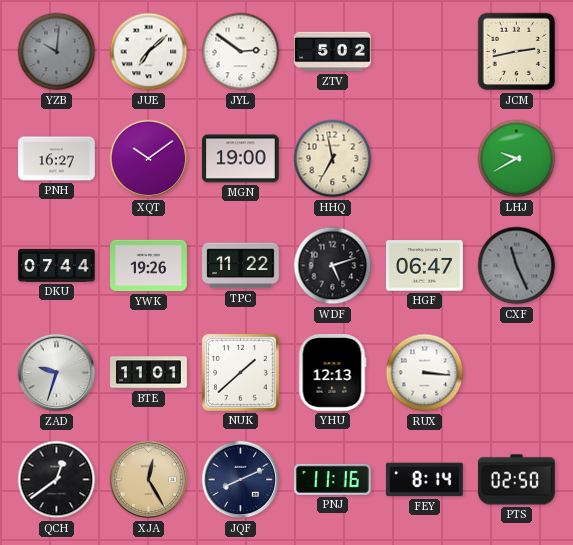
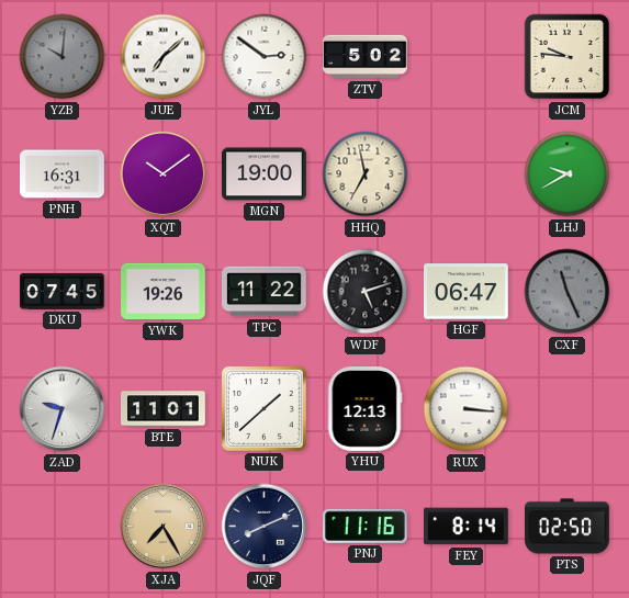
JCM: 2:43 -> 9:46
PNH: 16:27 -> 16:31
DKU: 07:44 -> 07:45
QCH: 12:39 -> none
XJA: 12:25 -> 7:25
